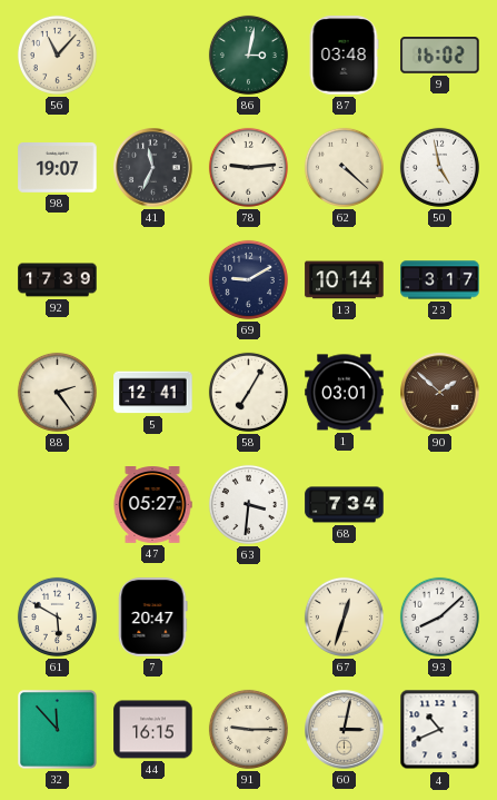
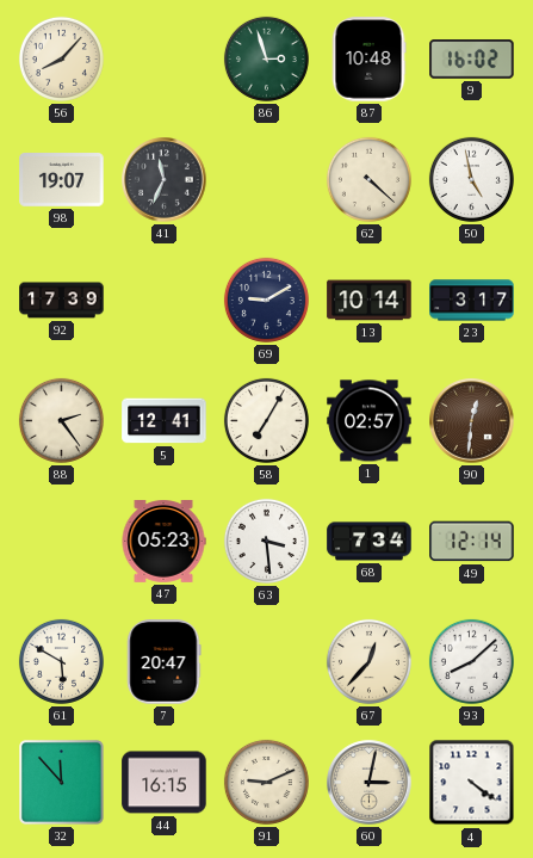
56: 11:07 -> 8:07
86: 3:02 -> 2:57
87: 03:48 -> 10:48
78: 9:14 -> none
1: 03:01 -> 02:57
90: 1:52 -> 12:31
47: 05:27 -> 05:23
63: 3:31 -> 3:29
49: none -> 12:14
67: 12:33 -> 12:37
91: 9:15 -> 9:11
4: 10:41 -> 4:21
